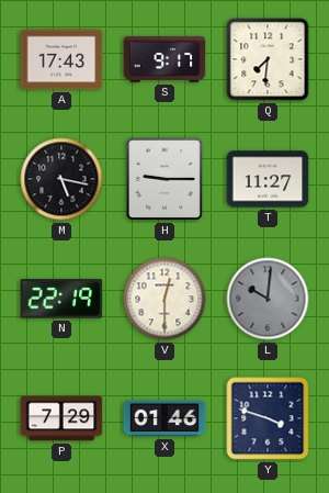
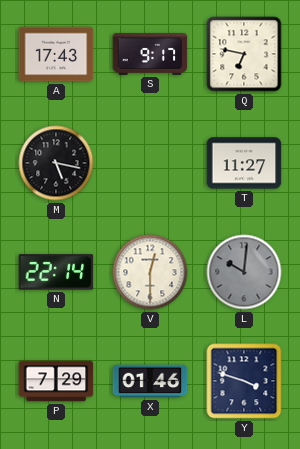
Q: 7:31 -> 6:47
H: 9:15 -> none
N: 22:19 -> 22:14
